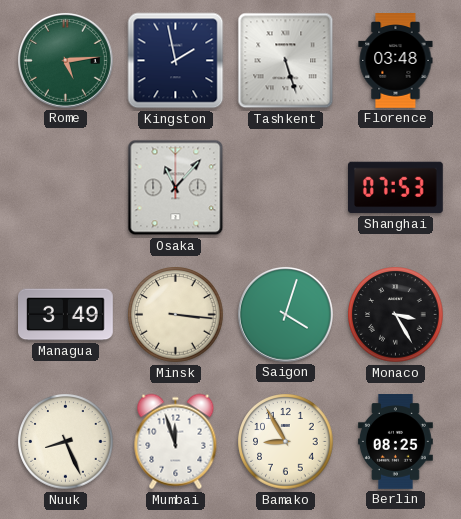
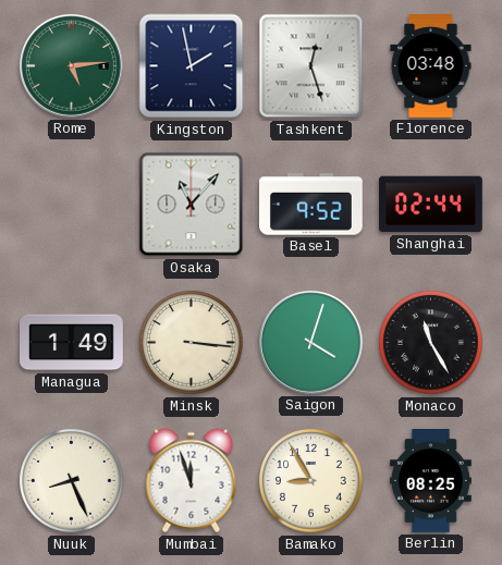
Tashkent: 5:27 -> 12:27
Basel: none -> 9:52
Shanghai: 07:53 -> 02:44
Managua: 3:49 -> 1:49
Monaco: 3:25 -> 11:25
